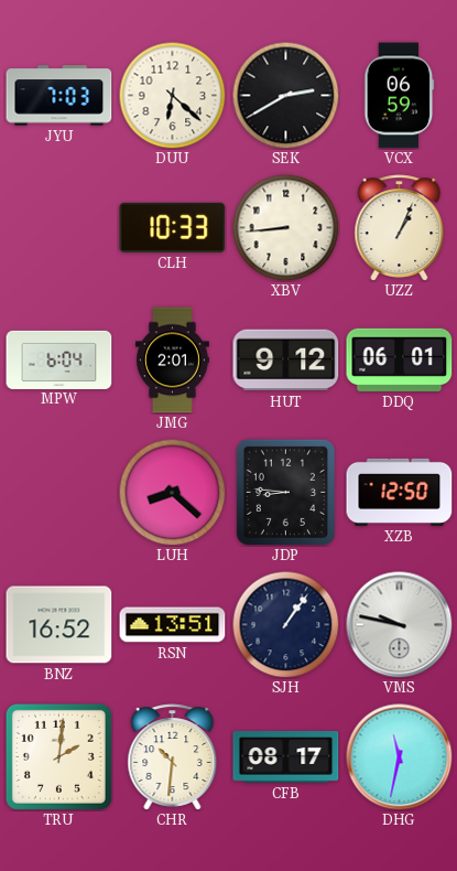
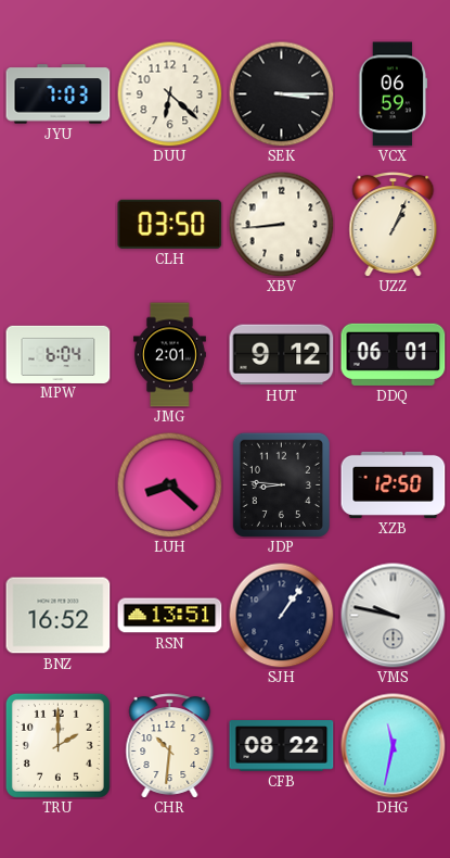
SEK: 2:40 -> 3:15
CLH: 10:33 -> 03:50
TRU: 2:01 -> 2:00
CFB: 08:17 -> 08:22
